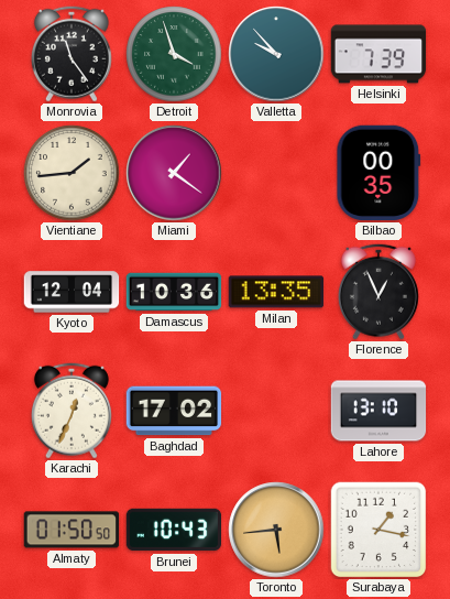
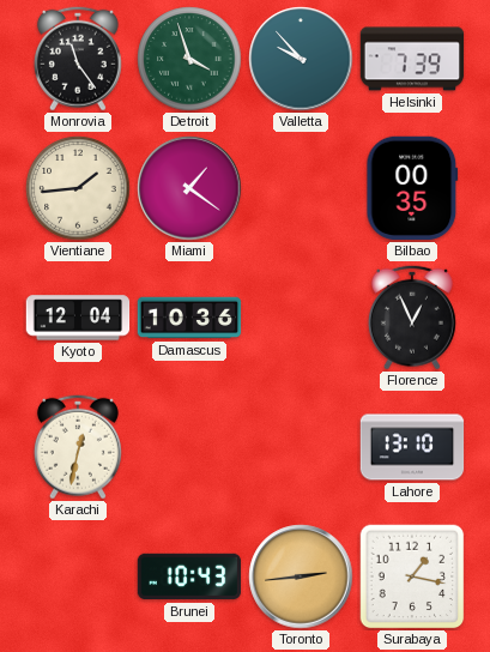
Milan: 13:35 -> none
Karachi: 12:34 -> 12:32
Baghdad: 17:02 -> none
Almaty: 01:50 -> none
Toronto: 5:44 -> 2:44
